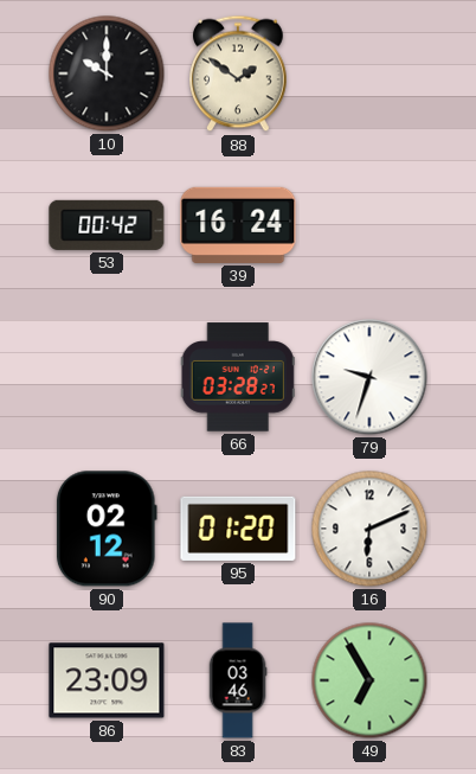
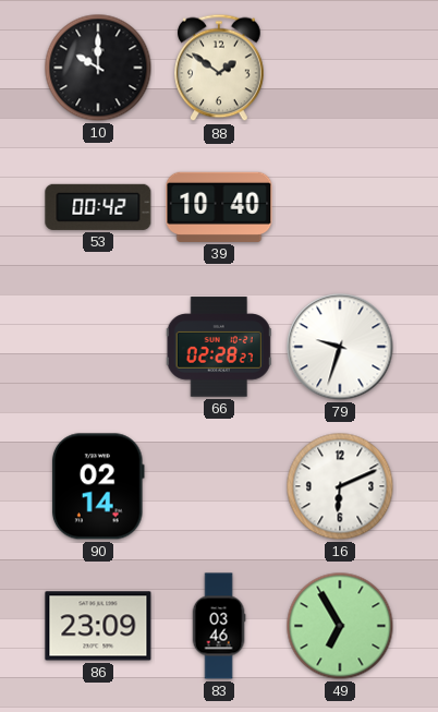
39: 16:24 -> 10:40
66: 03:28 -> 02:28
90: 02:12 -> 02:14
95: 01:20 -> none
